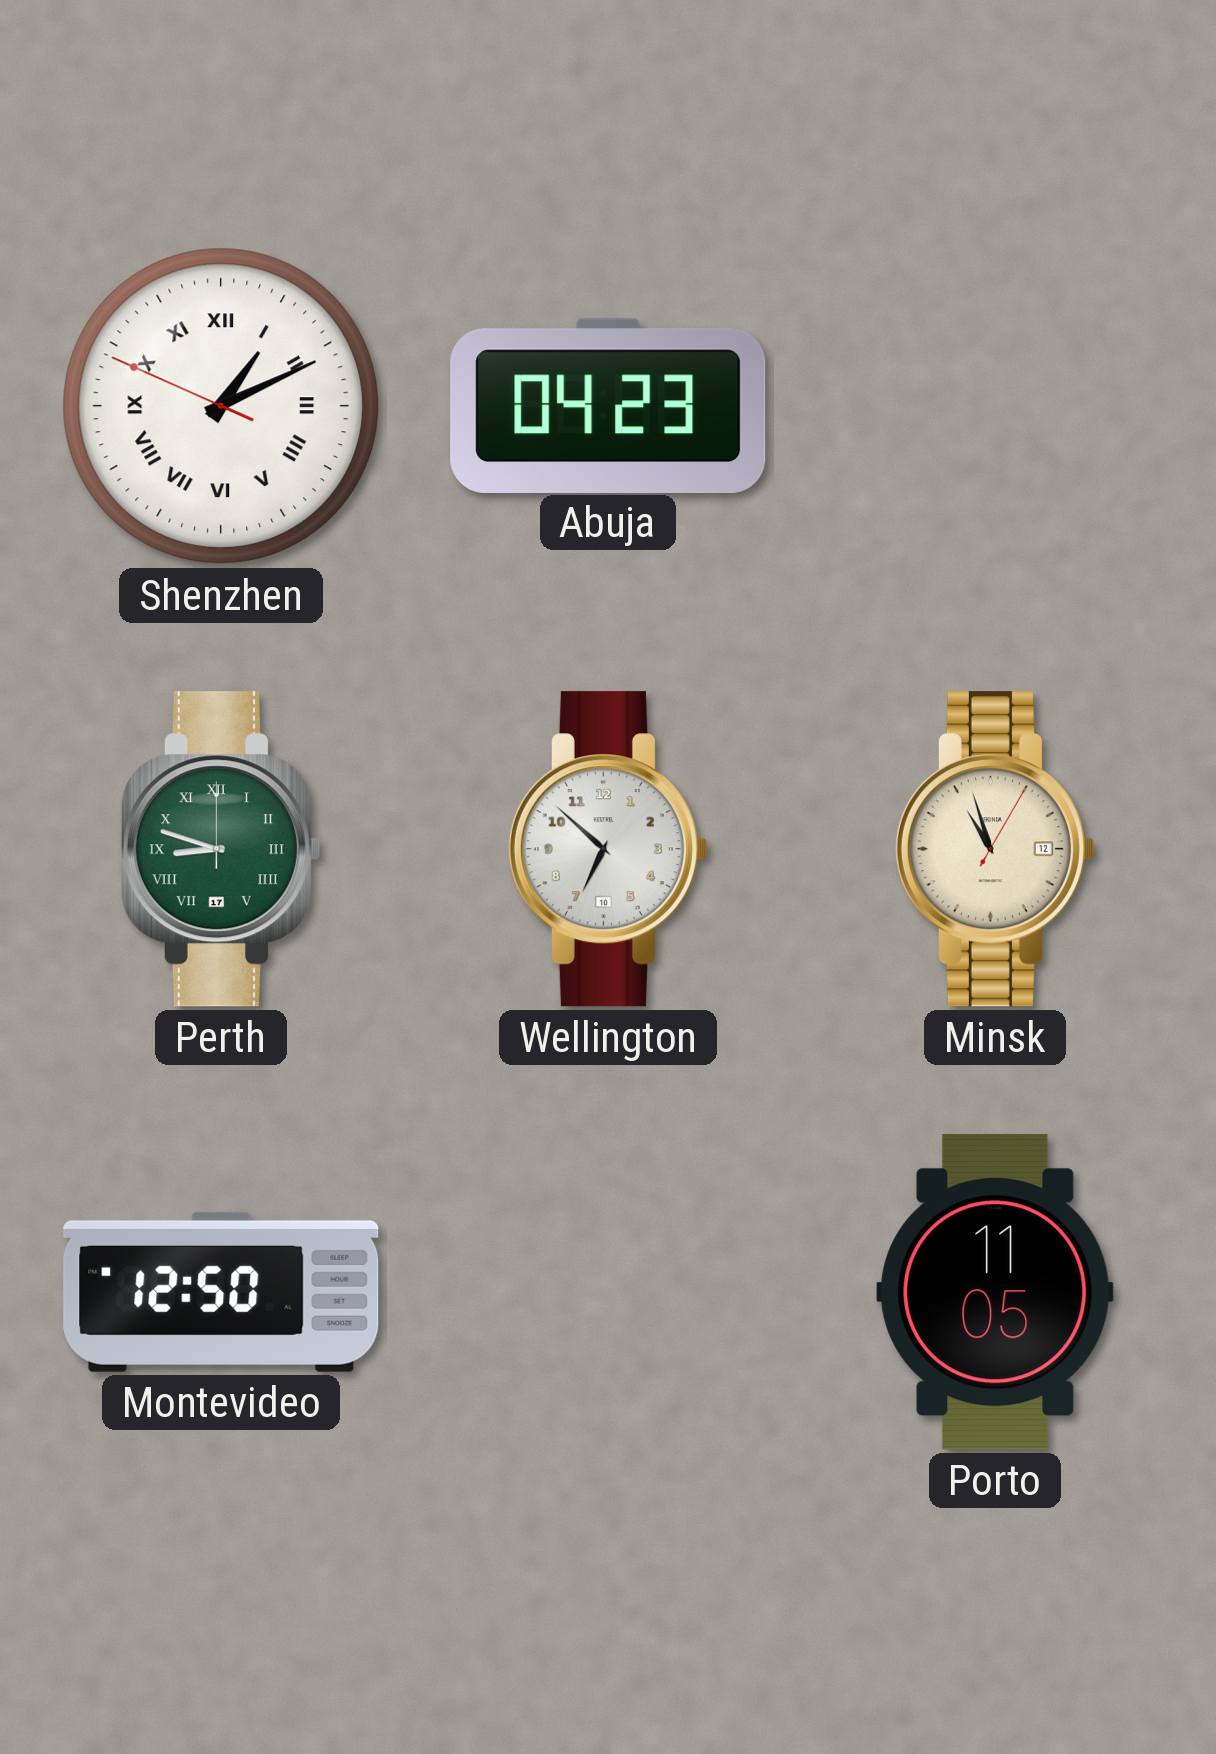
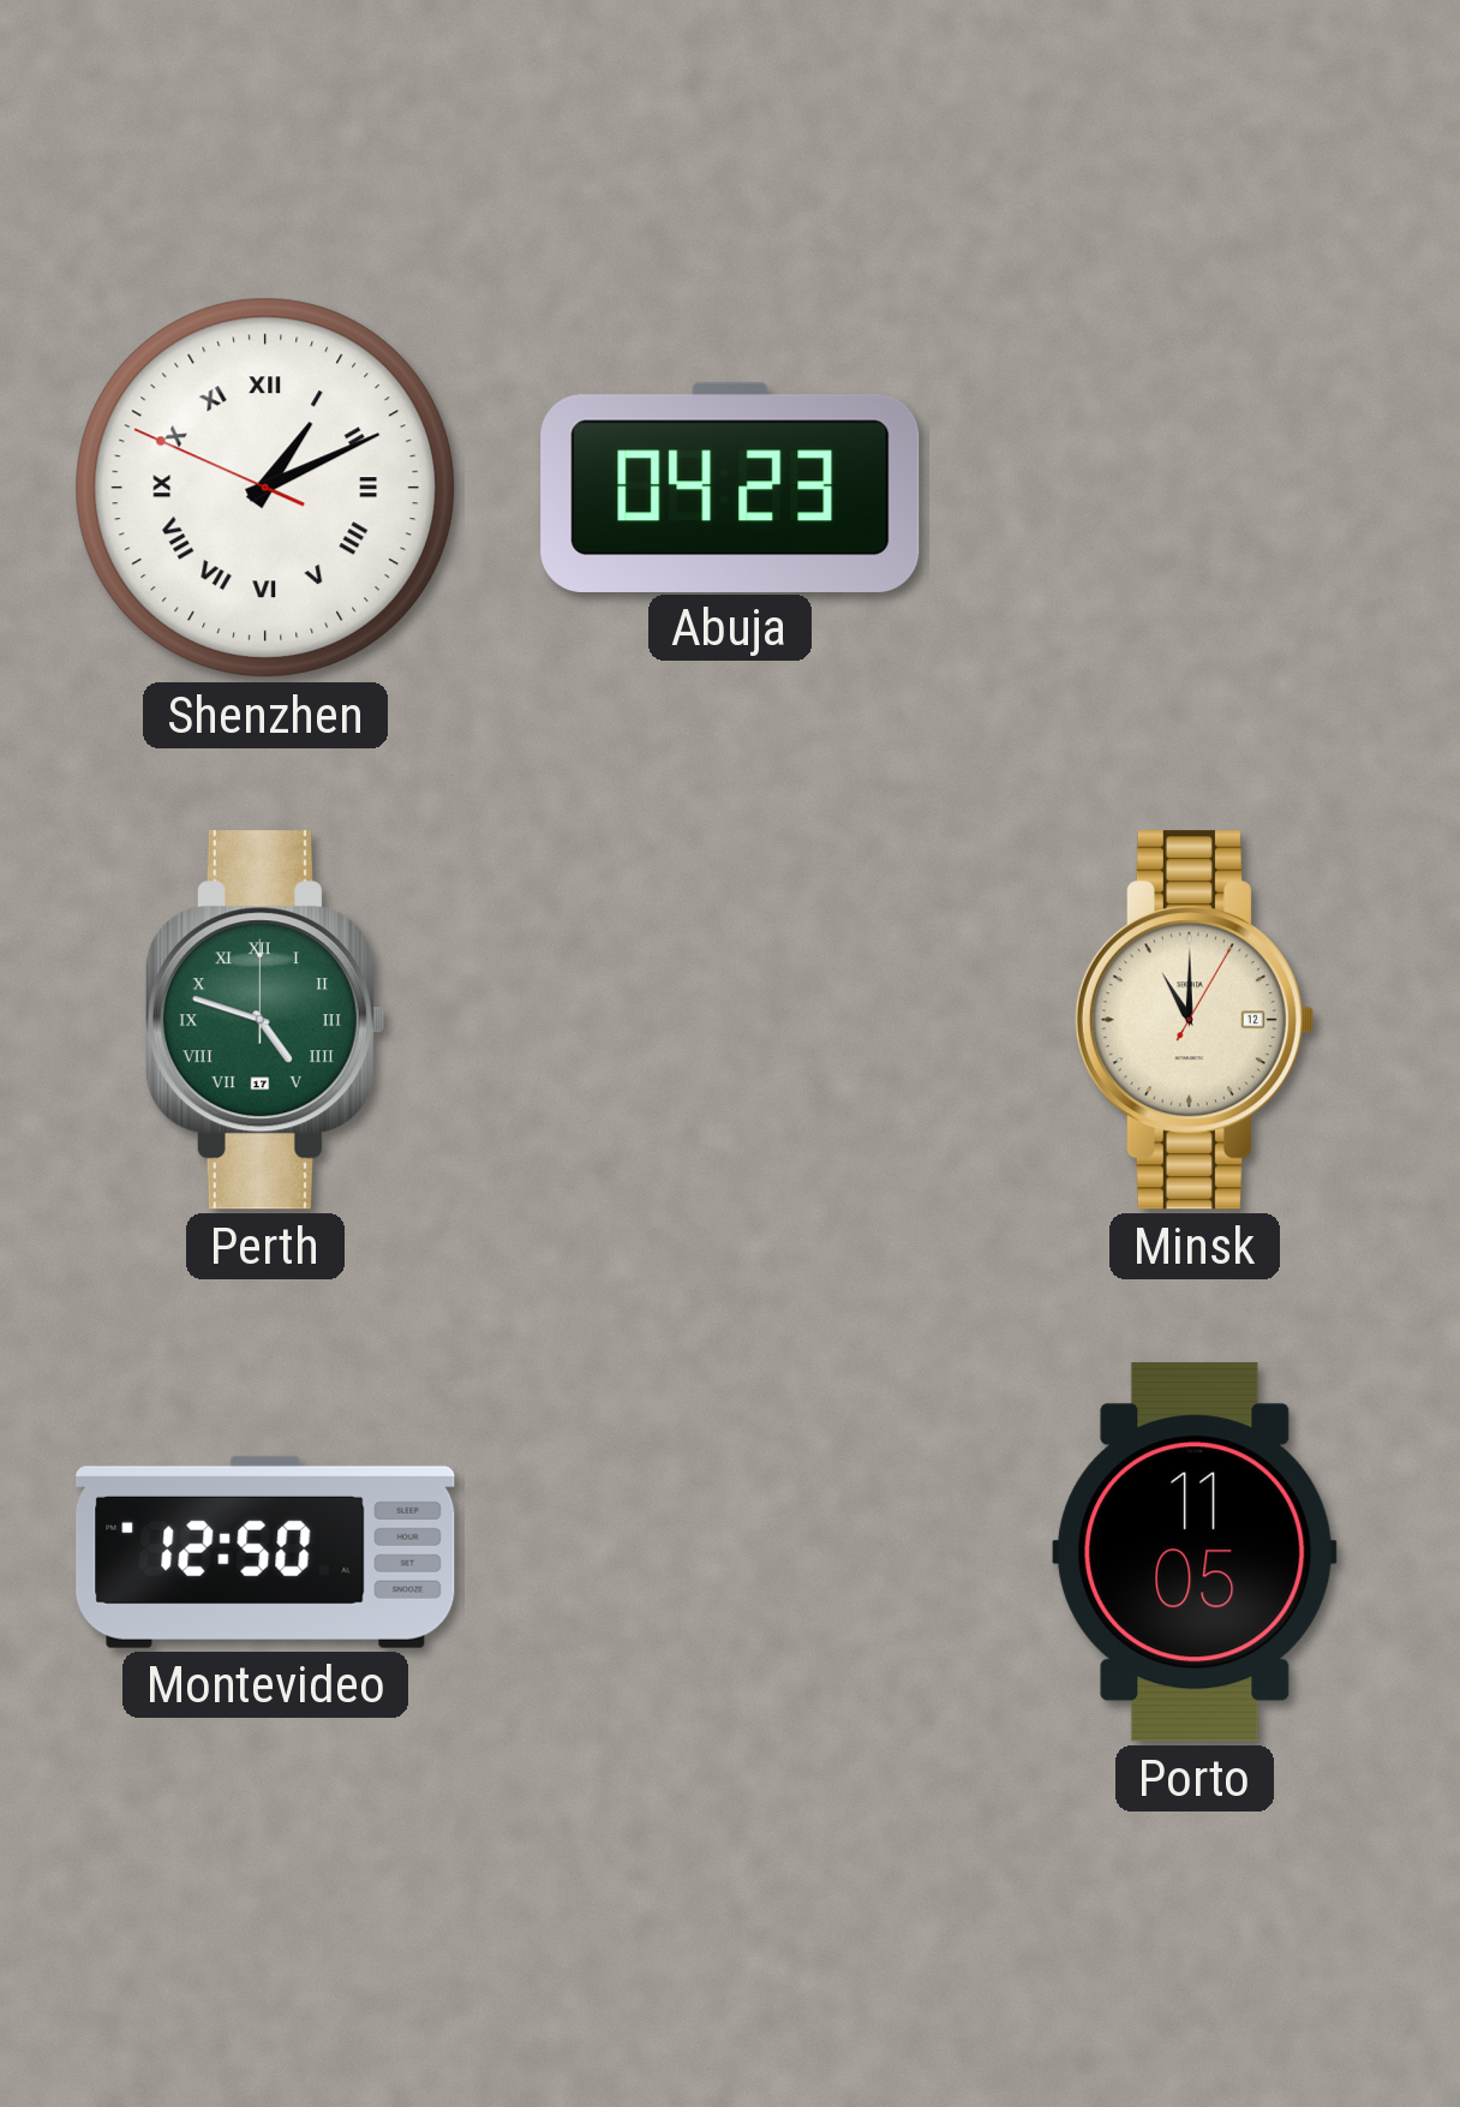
Perth: 8:48 -> 4:48
Wellington: 6:52 -> none
Minsk: 10:57 -> 11:00
